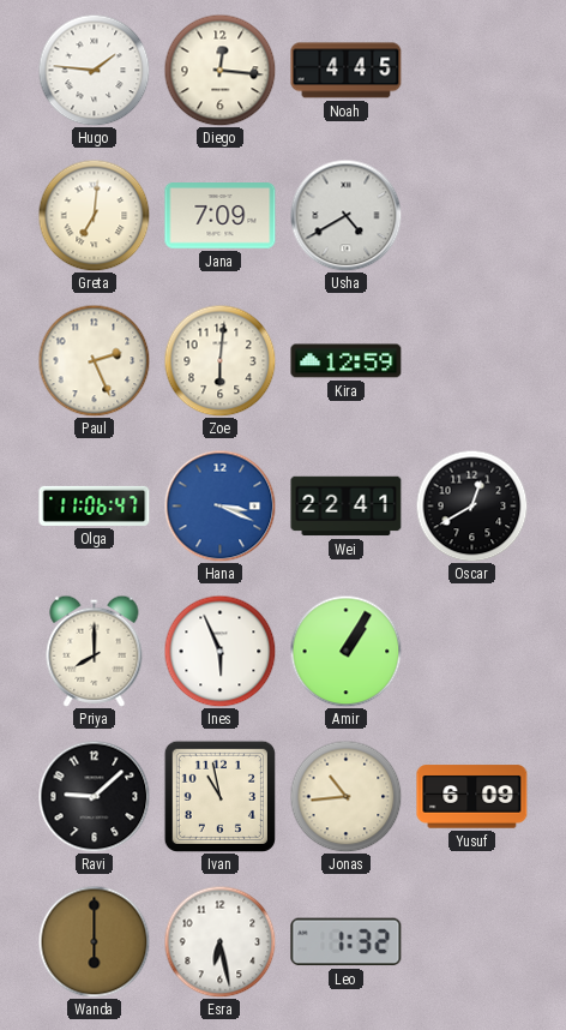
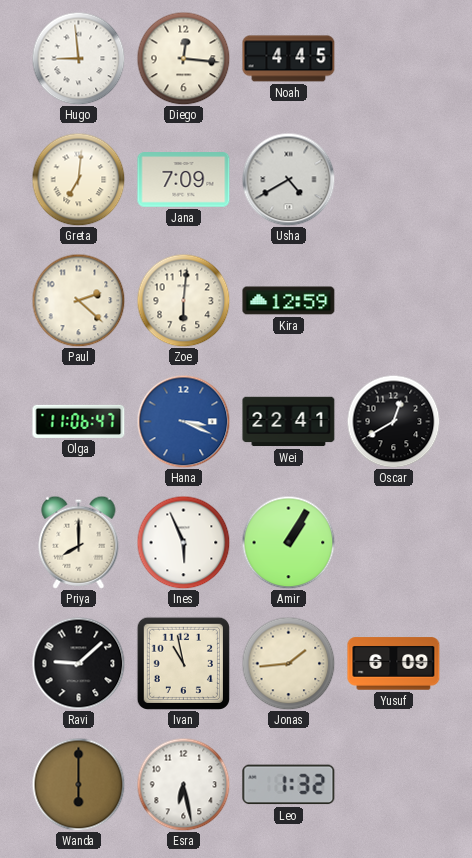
Hugo: 1:46 -> 8:59
Paul: 2:26 -> 2:22
Jonas: 10:44 -> 1:44
